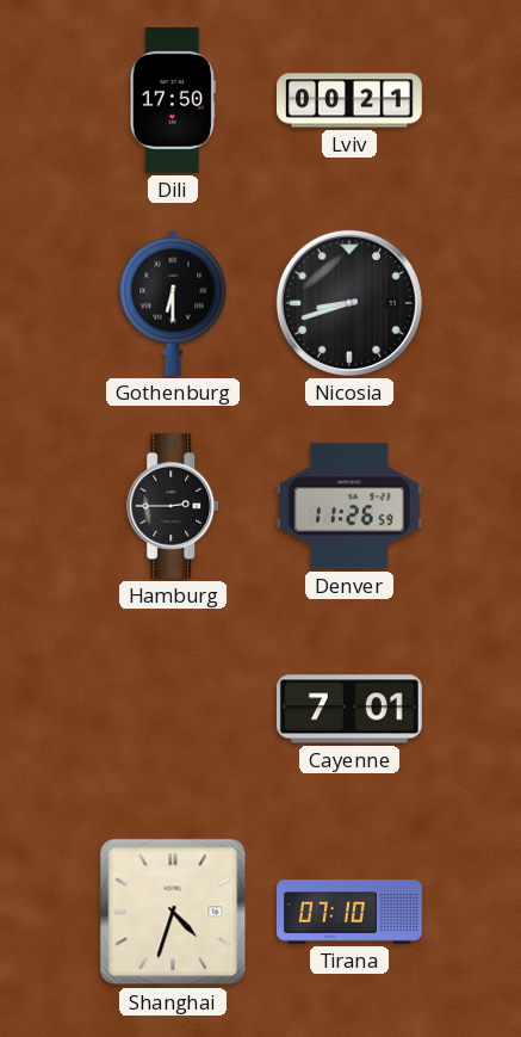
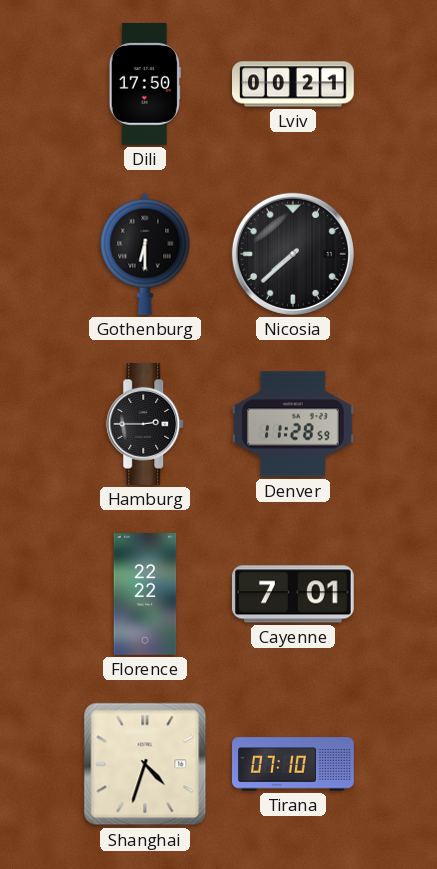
Nicosia: 8:42 -> 7:38
Denver: 11:26 -> 11:28
Florence: none -> 22:22
